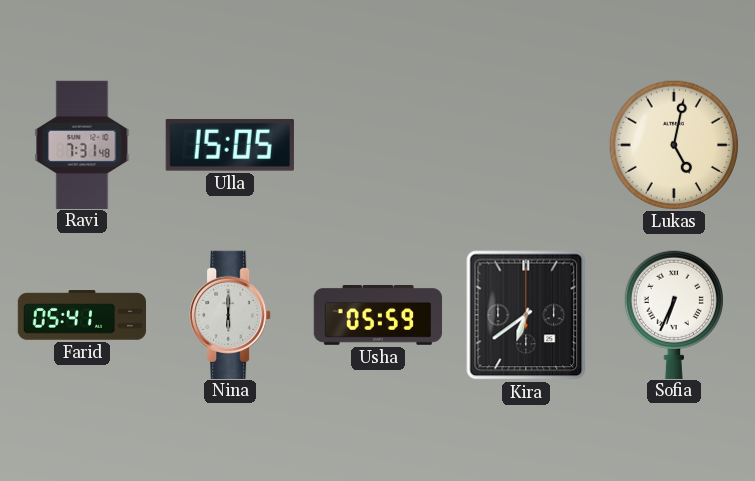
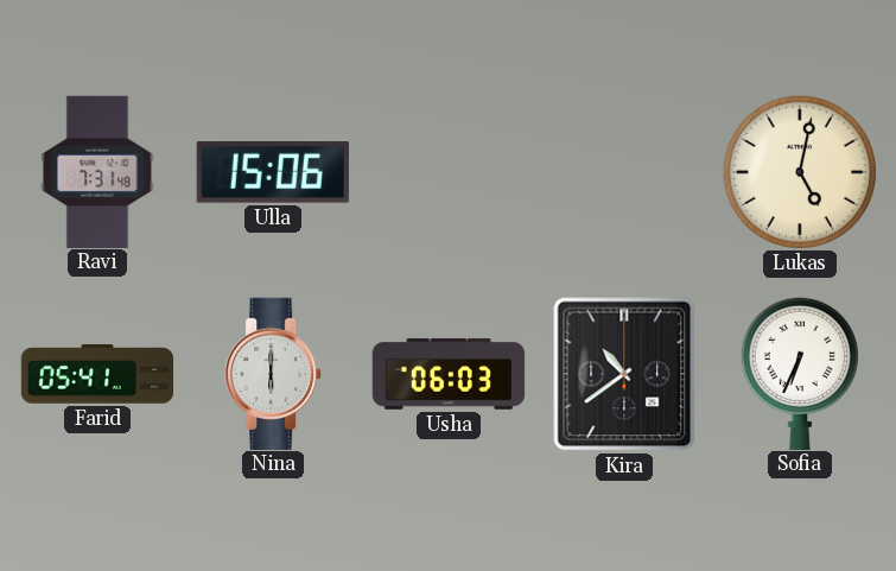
Ulla: 15:05 -> 15:06
Usha: 05:59 -> 06:03
Kira: 6:39 -> 10:39
